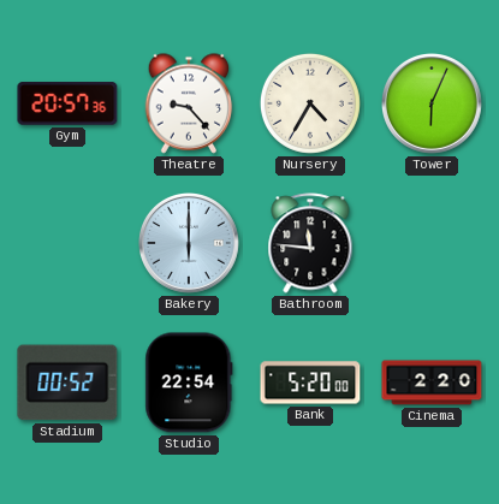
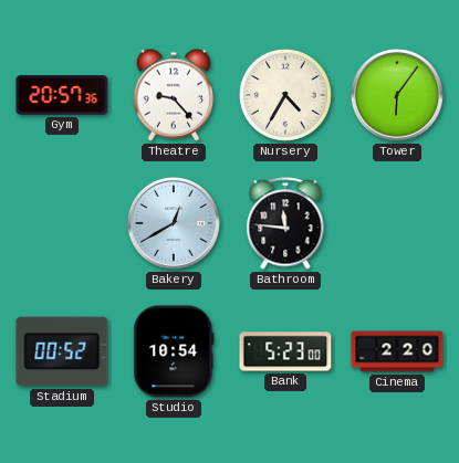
Tower: 6:04 -> 6:06
Bakery: 6:00 -> 12:40
Studio: 22:54 -> 10:54
Bank: 5:20 -> 5:23
